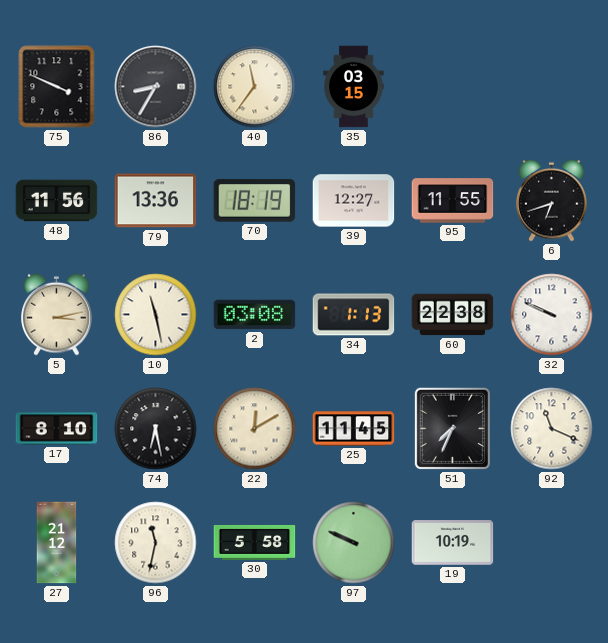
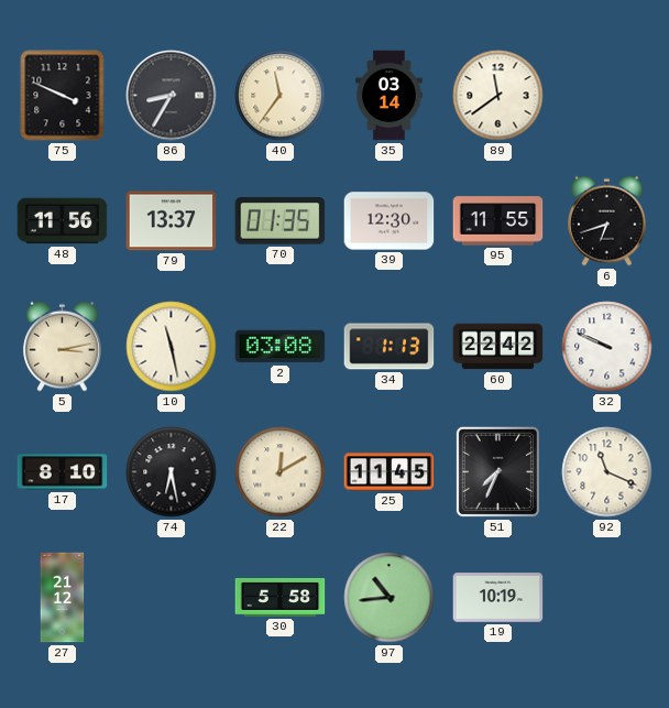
35: 03:15 -> 03:14
89: none -> 11:39
79: 13:36 -> 13:37
70: 18:19 -> 01:35
39: 12:27 -> 12:30
60: 22:38 -> 22:42
96: 11:32 -> none
97: 9:49 -> 10:44
